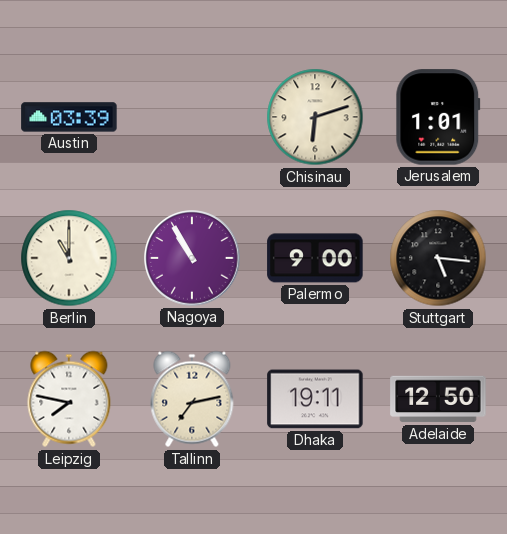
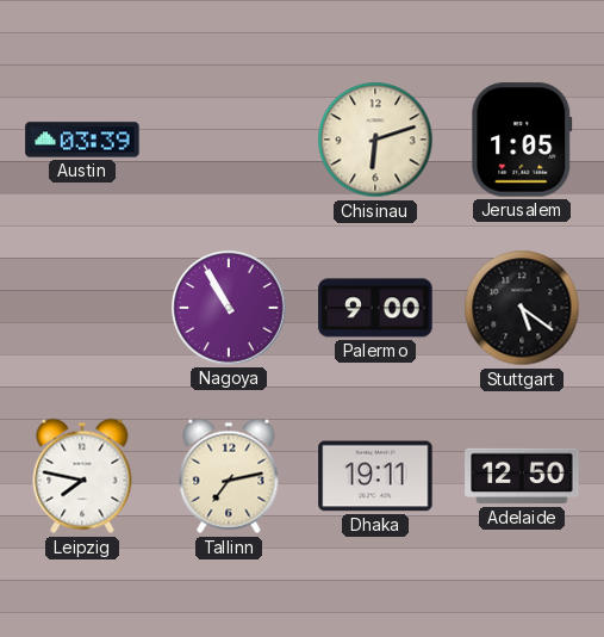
Jerusalem: 1:01 -> 1:05
Berlin: 11:00 -> none
Stuttgart: 5:16 -> 5:21
